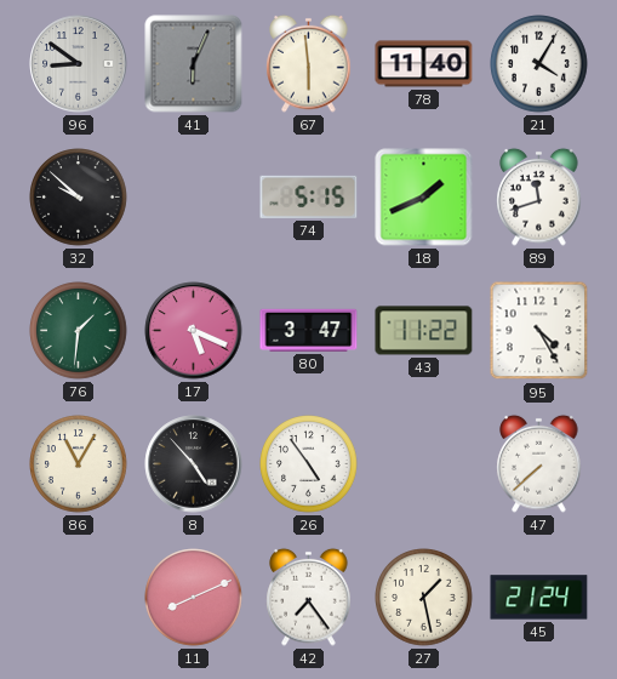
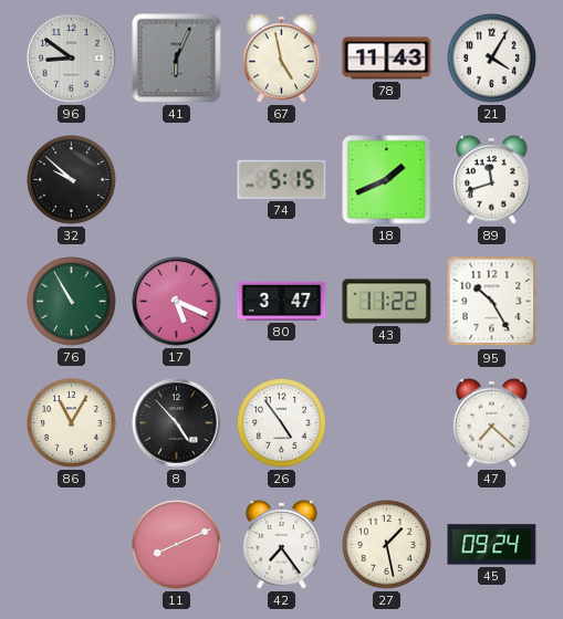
67: 5:59 -> 4:58
78: 11:40 -> 11:43
76: 1:31 -> 10:55
95: 4:25 -> 10:25
47: 7:38 -> 7:22
45: 21:24 -> 09:24
